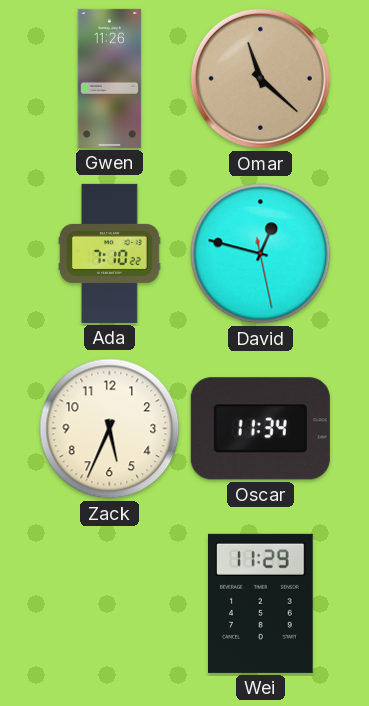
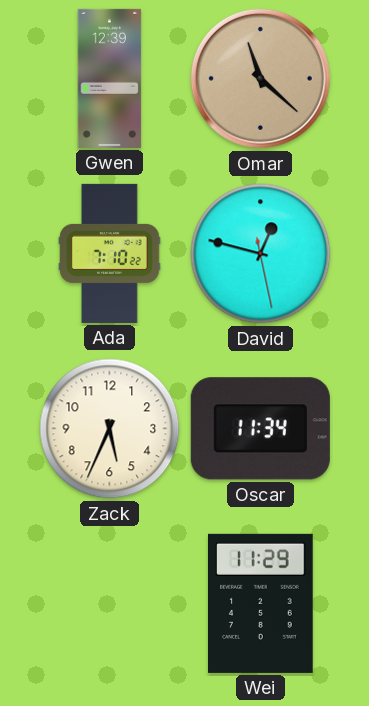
Gwen: 11:26 -> 12:39
